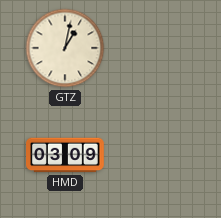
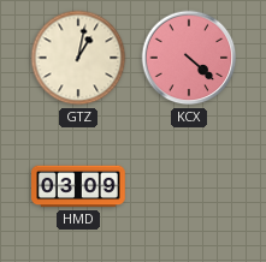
KCX: none -> 4:22
